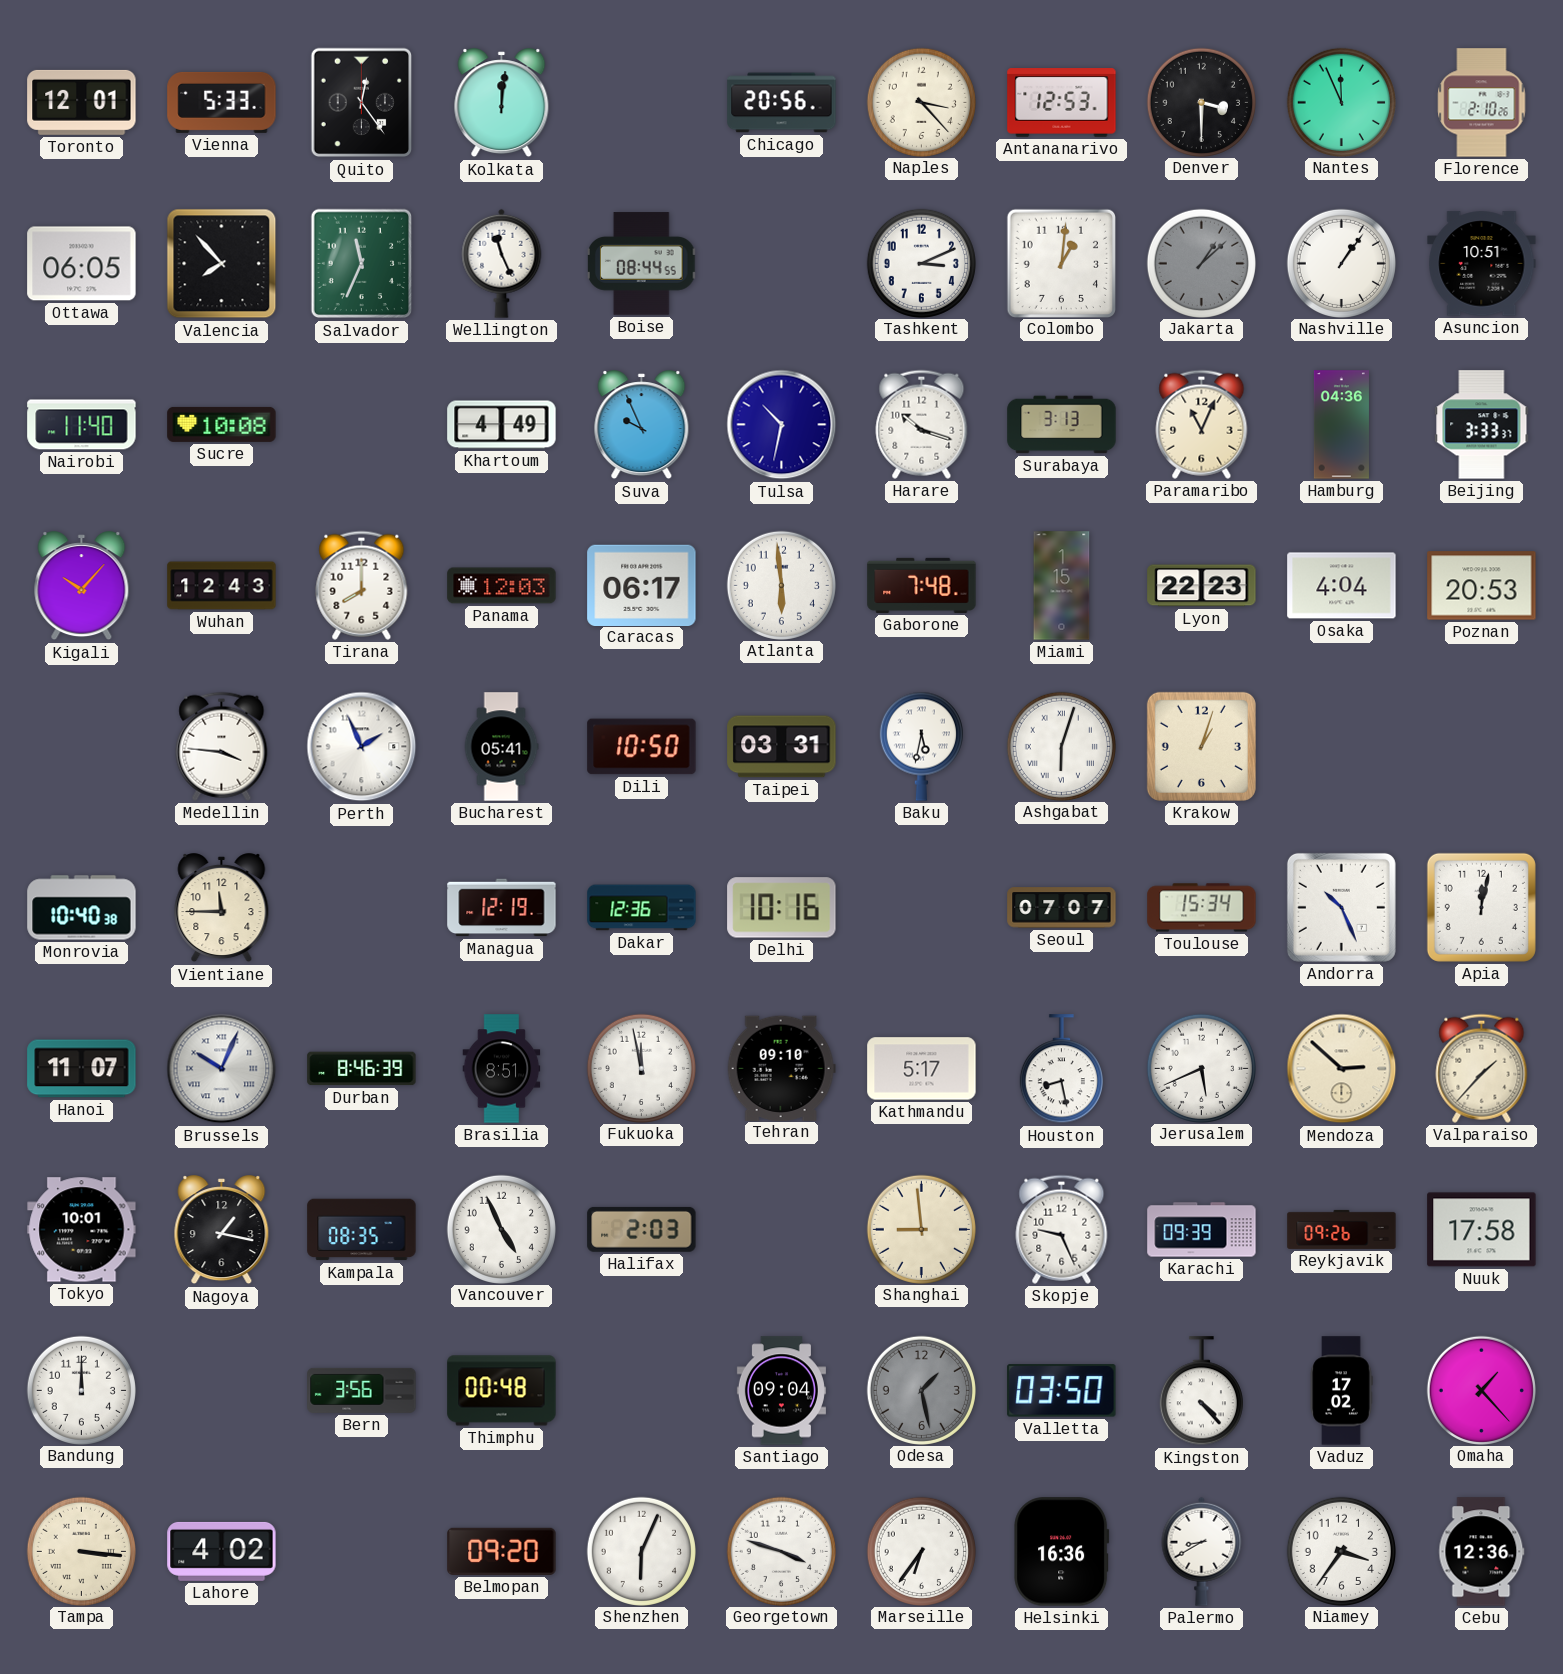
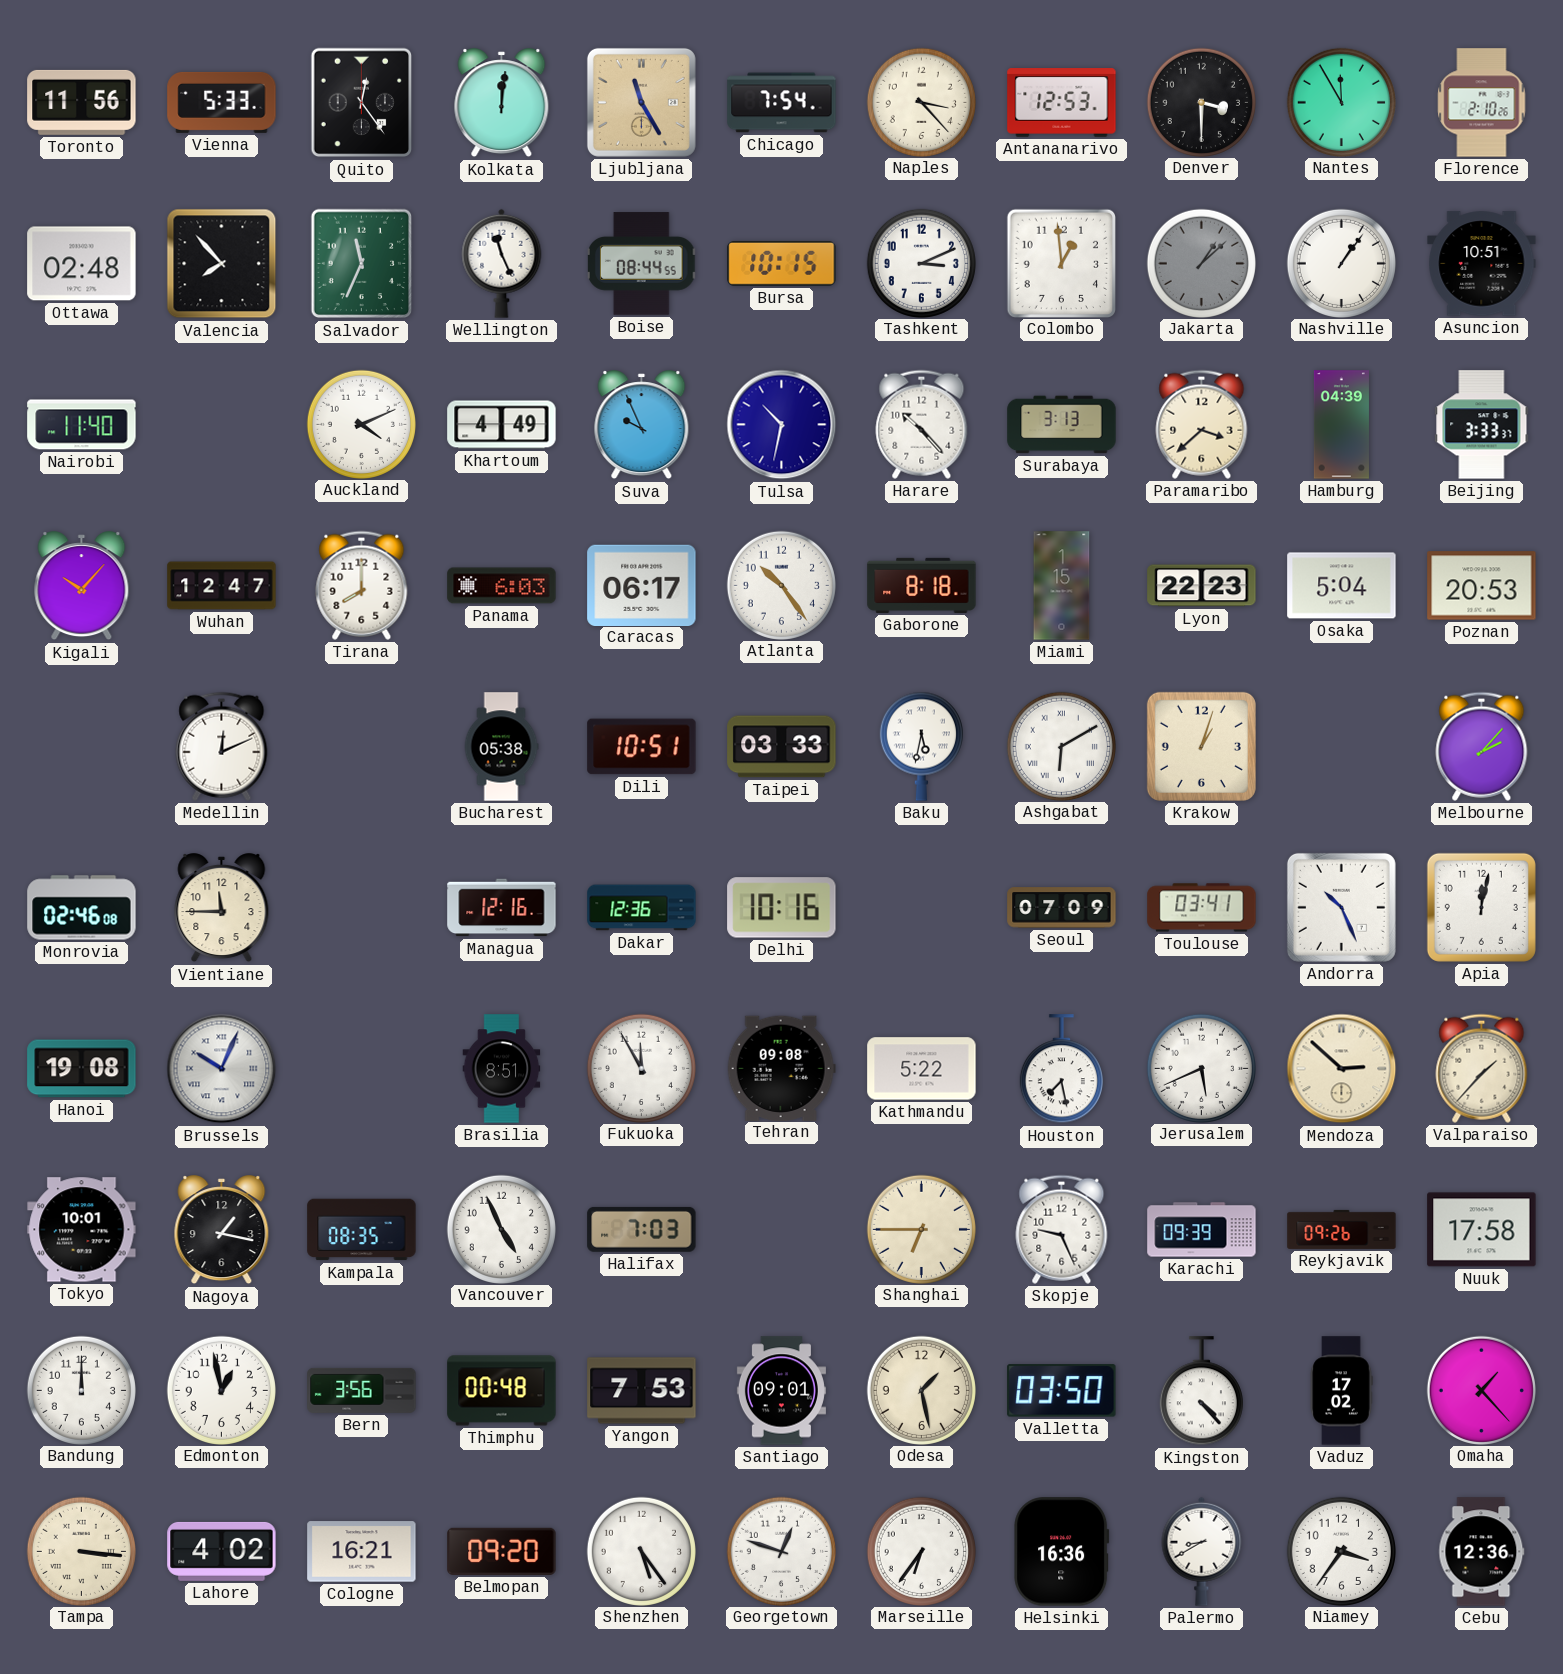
Toronto: 12:01 -> 11:56
Ljubljana: none -> 11:25
Chicago: 20:56 -> 7:54
Nantes: 11:56 -> 11:55
Ottawa: 06:05 -> 02:48
Bursa: none -> 10:15
Colombo: 1:01 -> 12:59
Sucre: 10:08 -> none
Auckland: none -> 4:11
Harare: 10:18 -> 10:23
Paramaribo: 11:04 -> 3:38
Hamburg: 04:36 -> 04:39
Wuhan: 12:43 -> 12:47
Panama: 12:03 -> 6:03
Atlanta: 5:59 -> 10:24
Gaborone: 7:48 -> 8:18
Osaka: 4:04 -> 5:04
Medellin: 3:46 -> 12:11
Perth: 1:56 -> none
Bucharest: 05:41 -> 05:38
Dili: 10:50 -> 10:51
Taipei: 03:31 -> 03:33
Ashgabat: 6:03 -> 6:10
Melbourne: none -> 2:07
Monrovia: 10:40 -> 02:46
Managua: 12:19 -> 12:16
Seoul: 07:07 -> 07:09
Toulouse: 15:34 -> 03:41
Hanoi: 11:07 -> 19:08
Durban: 8:46 -> none
Fukuoka: 11:58 -> 11:55
Tehran: 09:10 -> 09:08
Kathmandu: 5:17 -> 5:22
Houston: 8:28 -> 7:28
Halifax: 2:03 -> 7:03
Shanghai: 8:59 -> 6:45
Edmonton: none -> 12:58
Yangon: none -> 7:53
Santiago: 09:04 -> 09:01
Odesa dial: grey -> cream
Cologne: none -> 16:21
Shenzhen: 6:04 -> 5:24
Georgetown: 3:48 -> 12:48
